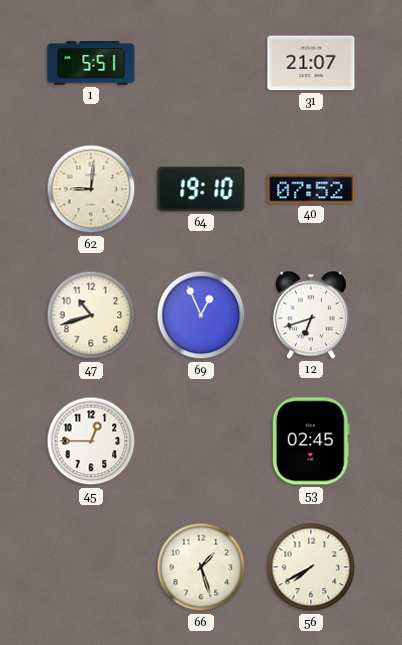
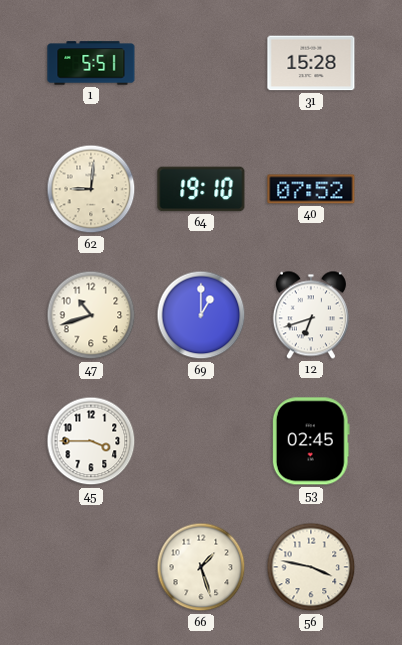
31: 21:07 -> 15:28
69: 12:56 -> 1:00
45: 12:45 -> 3:45
56: 7:40 -> 3:47
